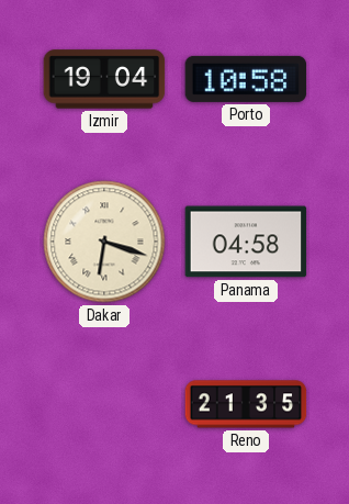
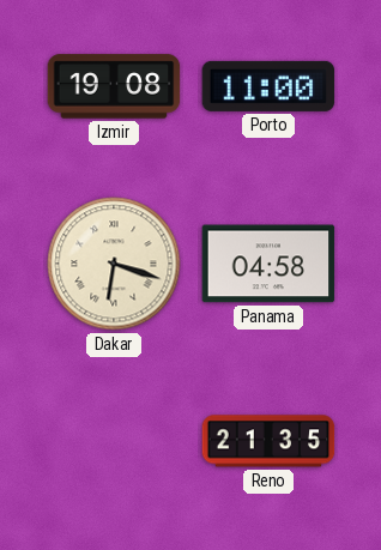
Izmir: 19:04 -> 19:08
Porto: 10:58 -> 11:00
